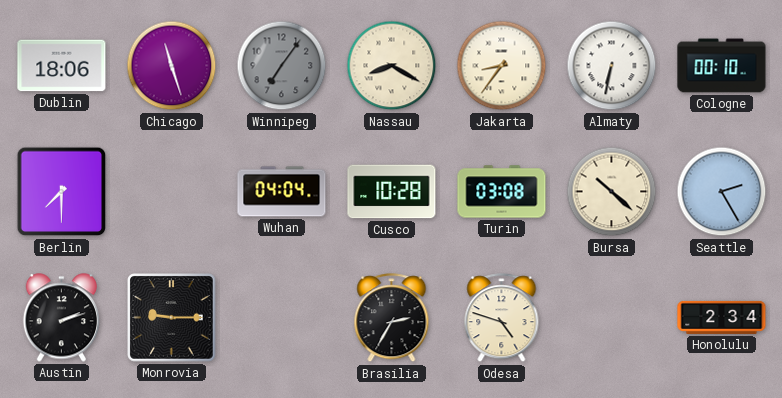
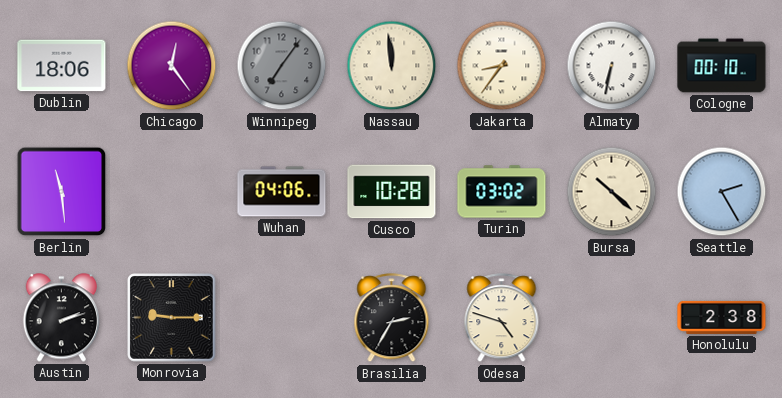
Chicago: 11:27 -> 12:24
Nassau: 8:20 -> 11:59
Berlin: 7:30 -> 11:29
Wuhan: 04:04 -> 04:06
Turin: 03:08 -> 03:02
Honolulu: 2:34 -> 2:38
